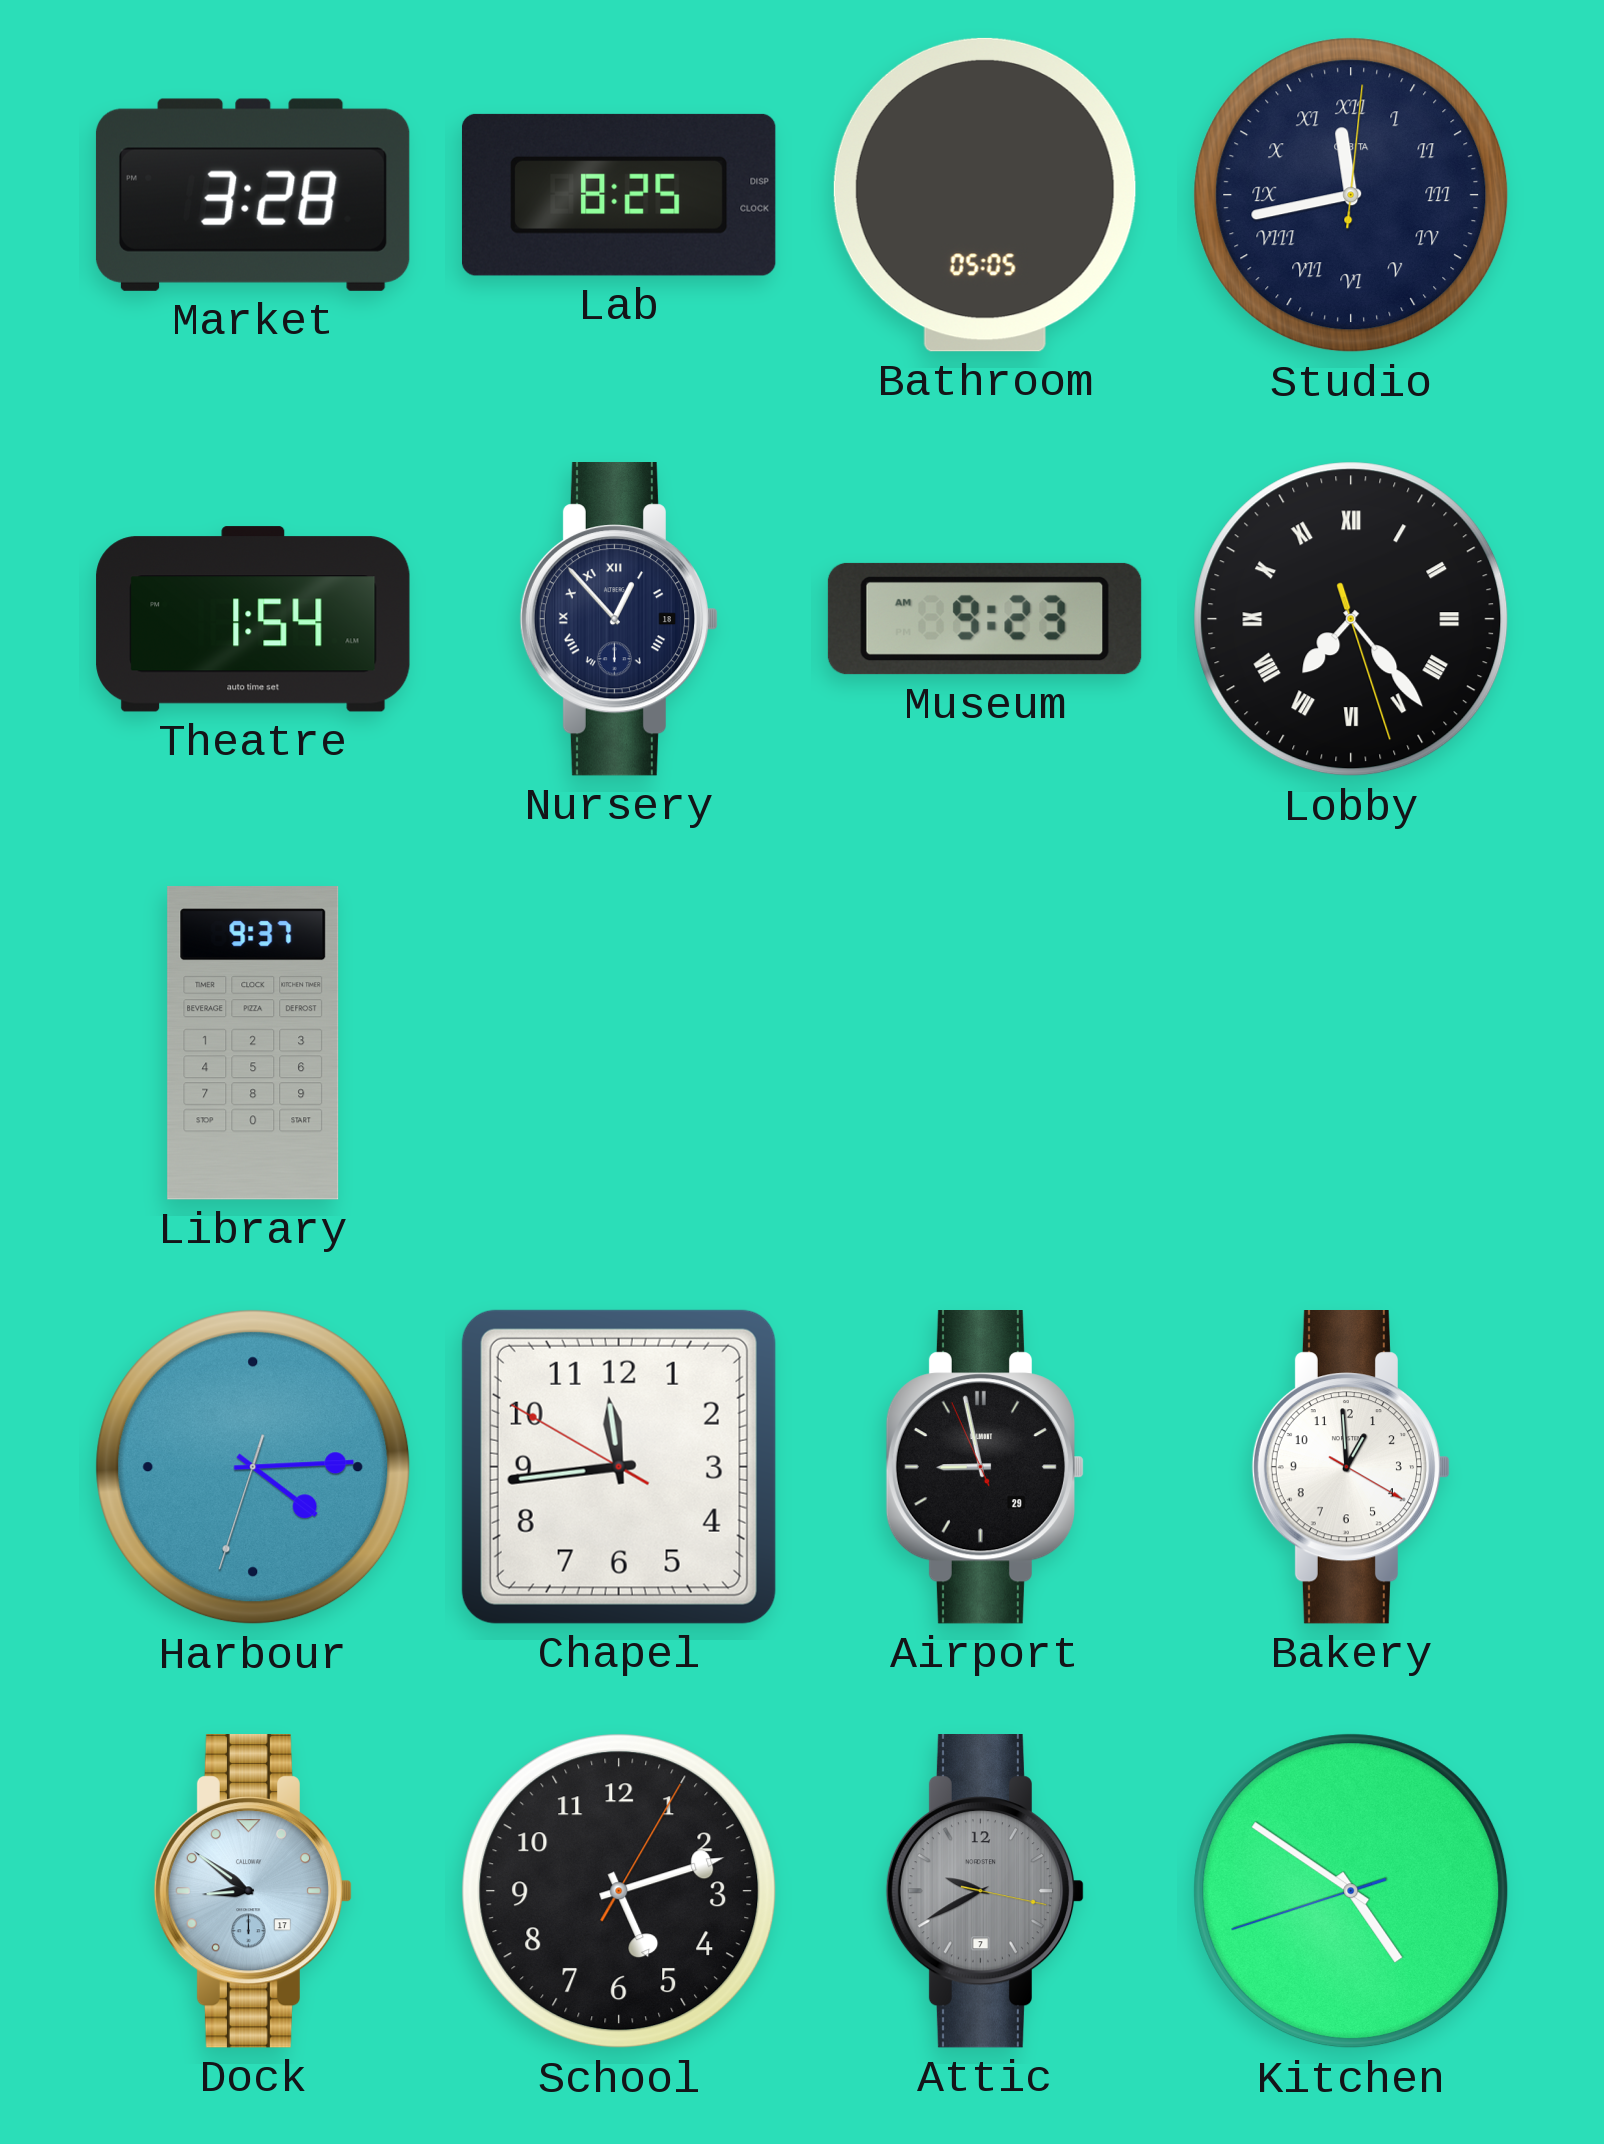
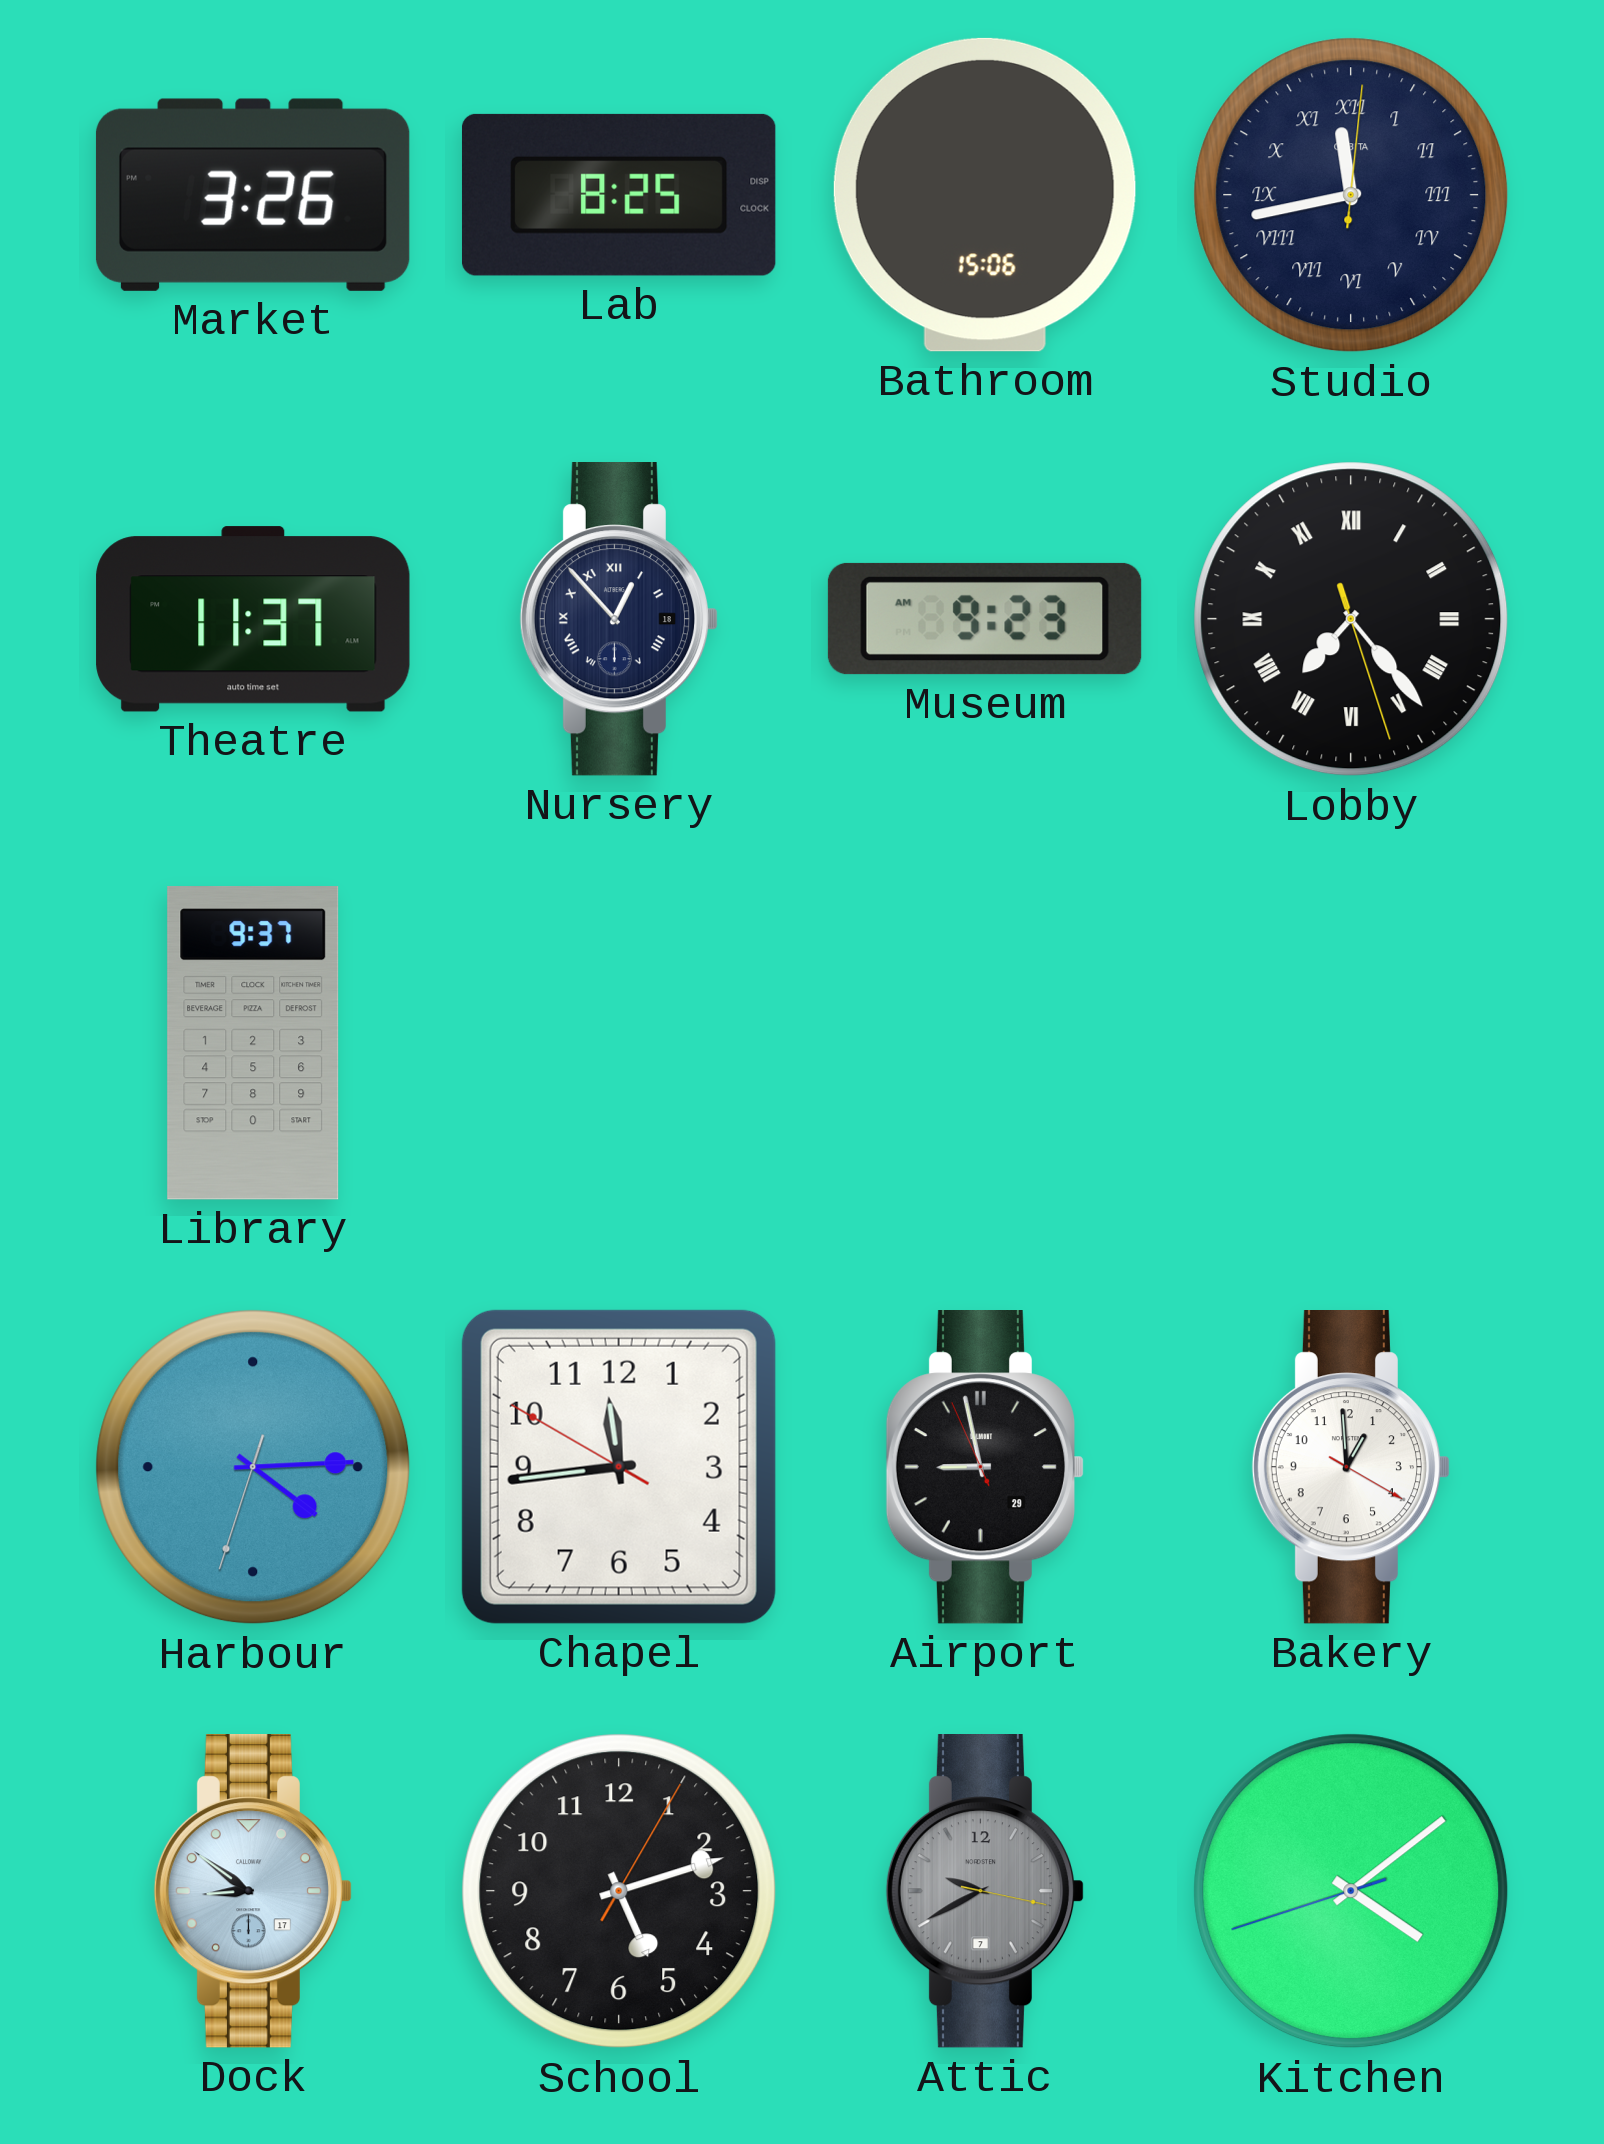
Market: 3:28 -> 3:26
Bathroom: 05:05 -> 15:06
Theatre: 1:54 -> 11:37
Kitchen: 4:50 -> 4:08
